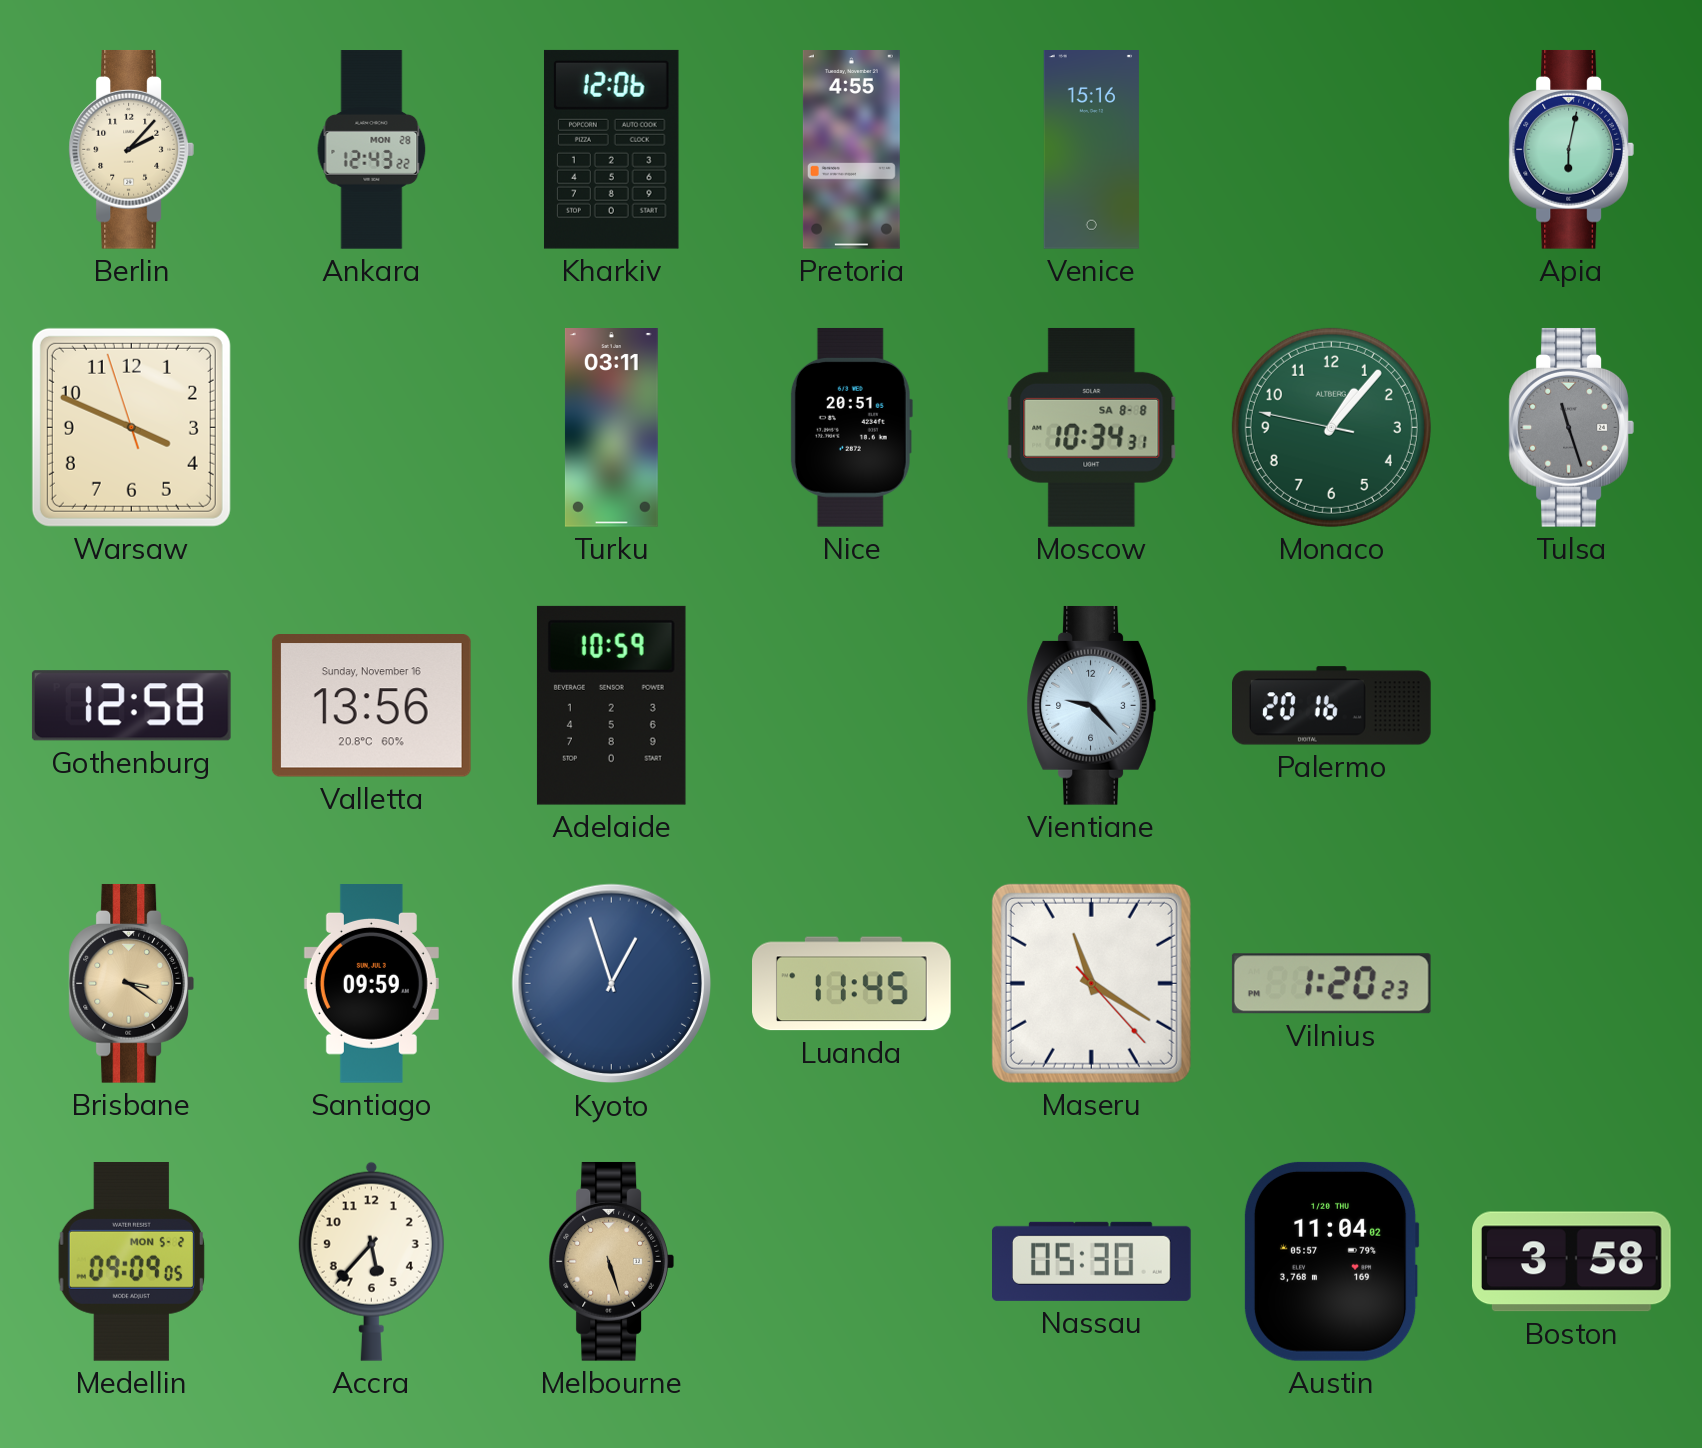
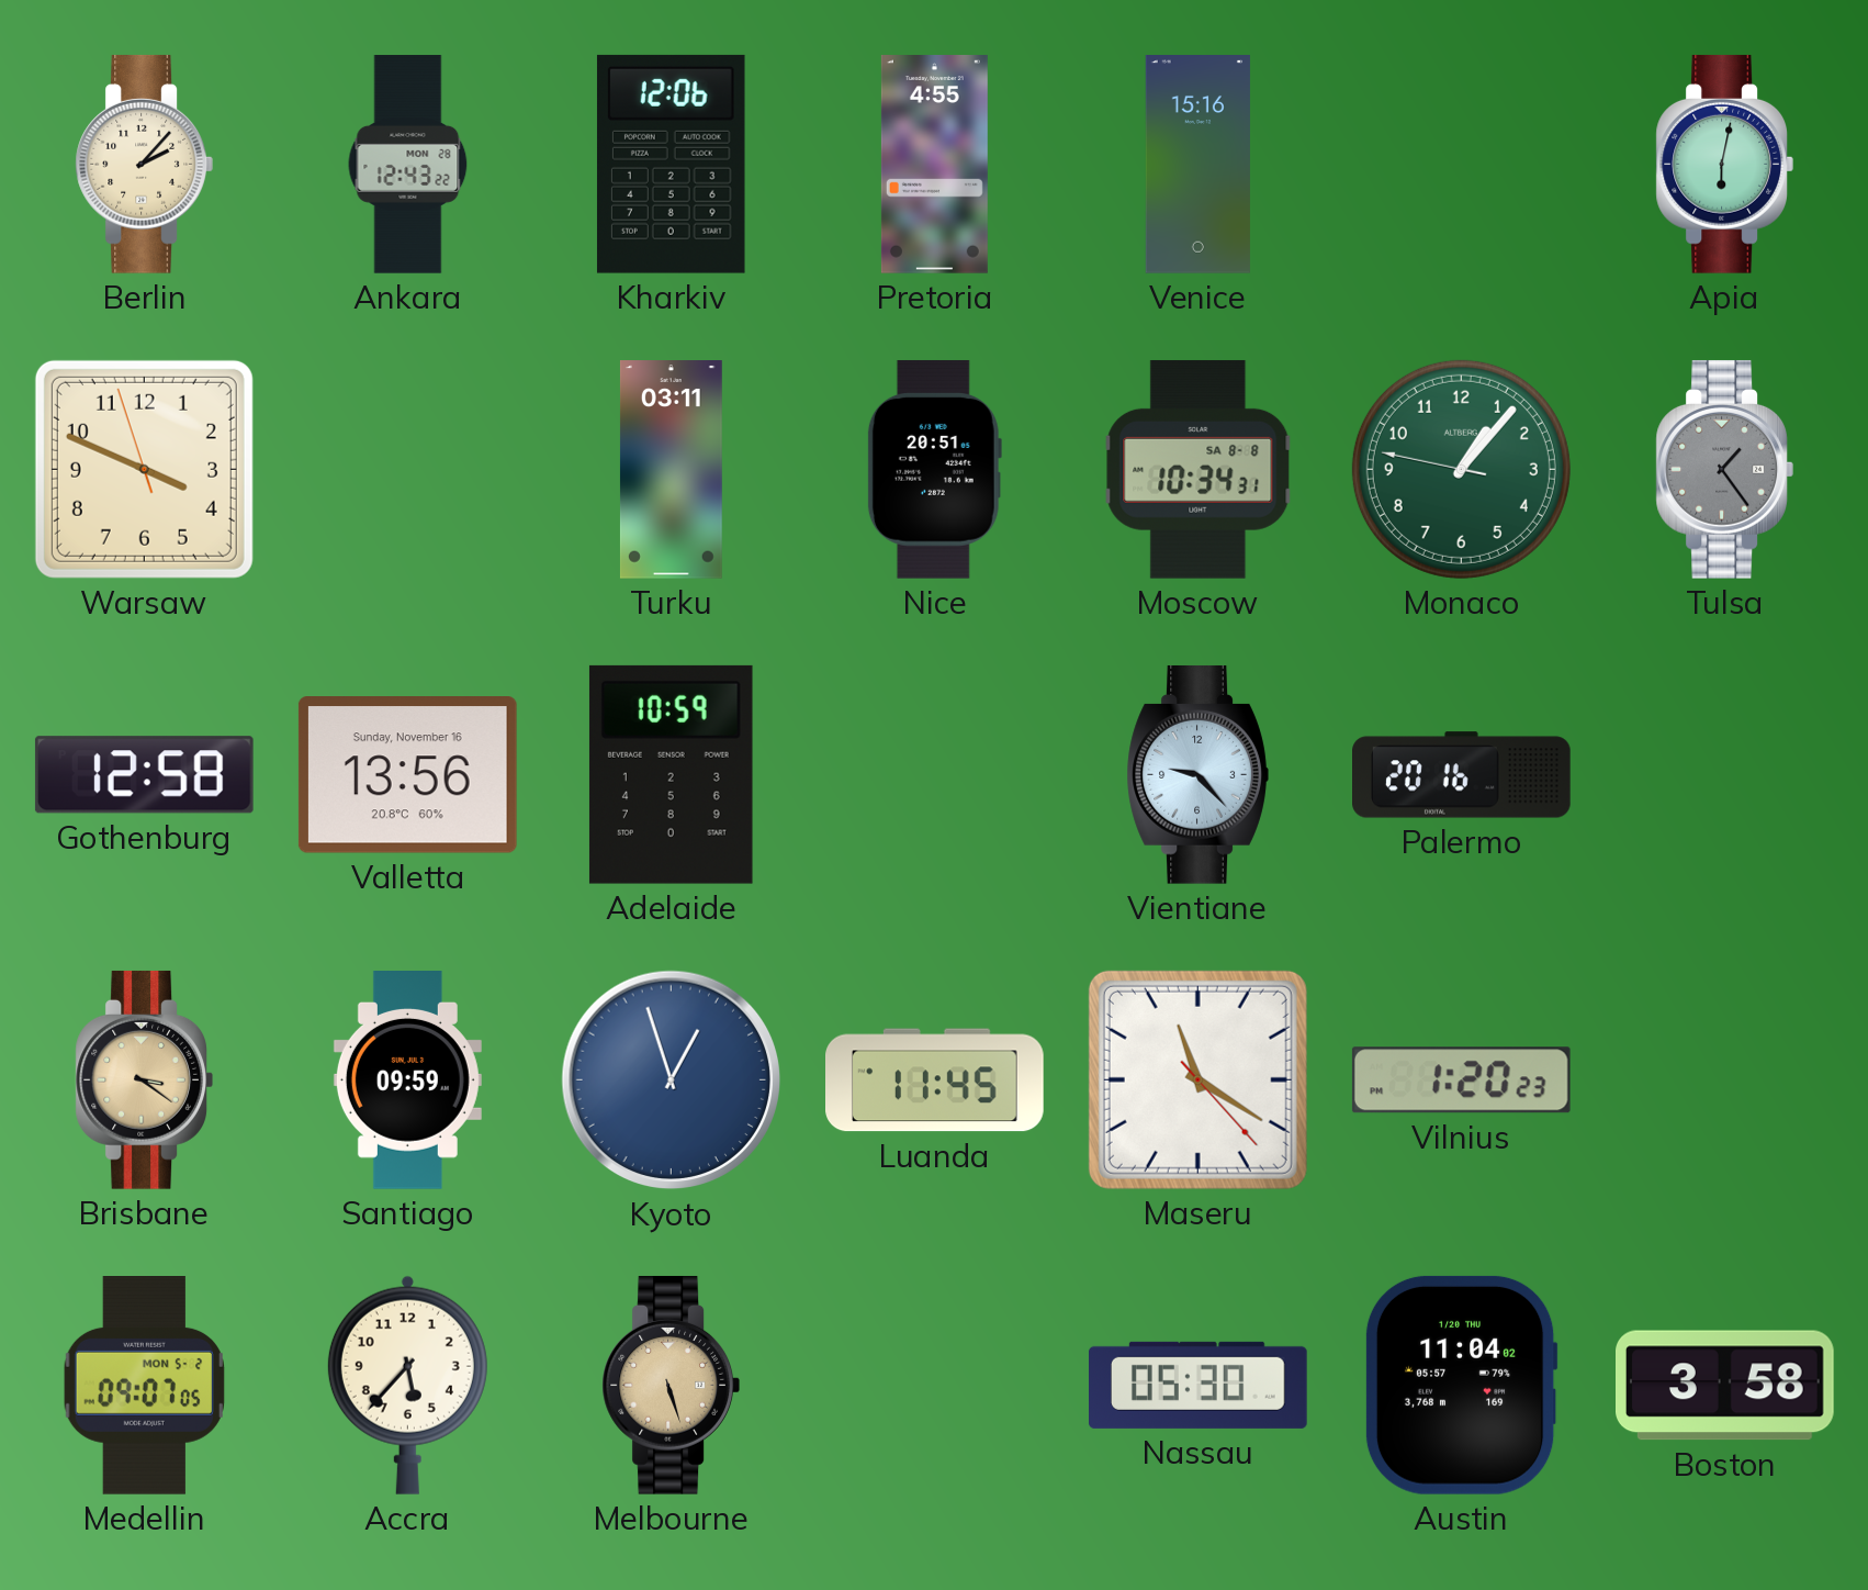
Tulsa: 11:27 -> 1:24
Medellin: 09:09 -> 09:07
